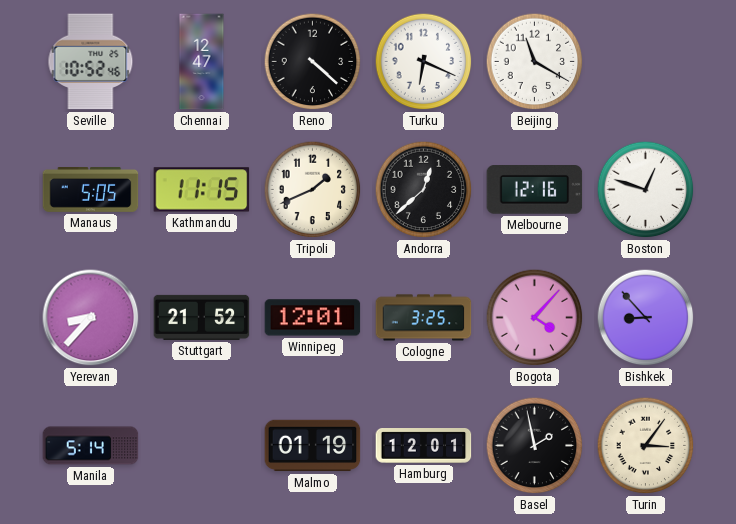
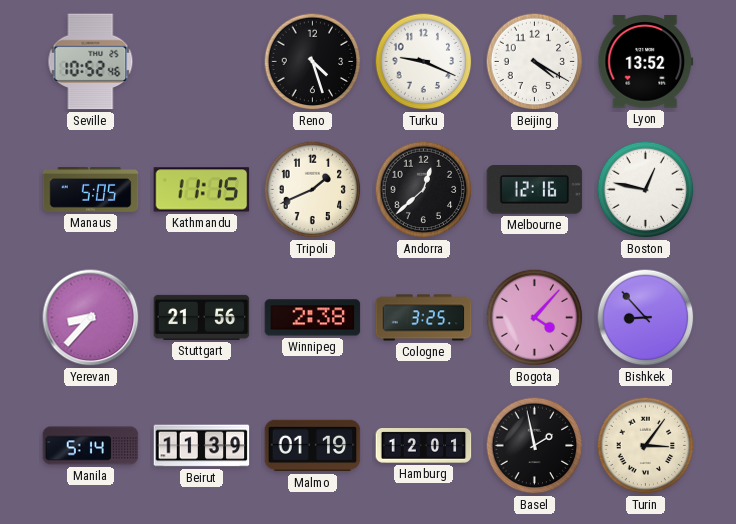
Chennai: 12:47 -> none
Reno: 4:22 -> 4:27
Turku: 6:19 -> 9:19
Beijing: 11:20 -> 4:20
Lyon: none -> 13:52
Boston: 12:48 -> 12:47
Stuttgart: 21:52 -> 21:56
Winnipeg: 12:01 -> 2:38
Beirut: none -> 11:39
